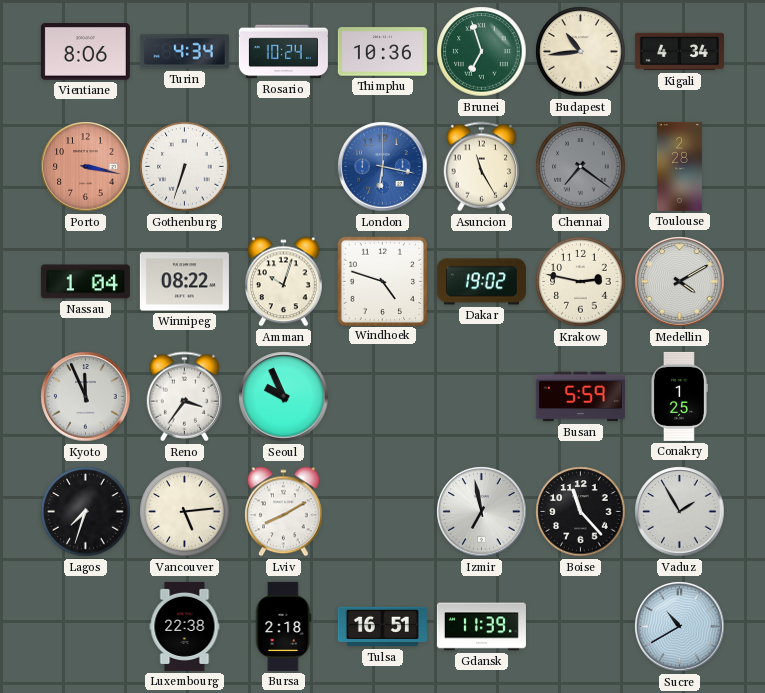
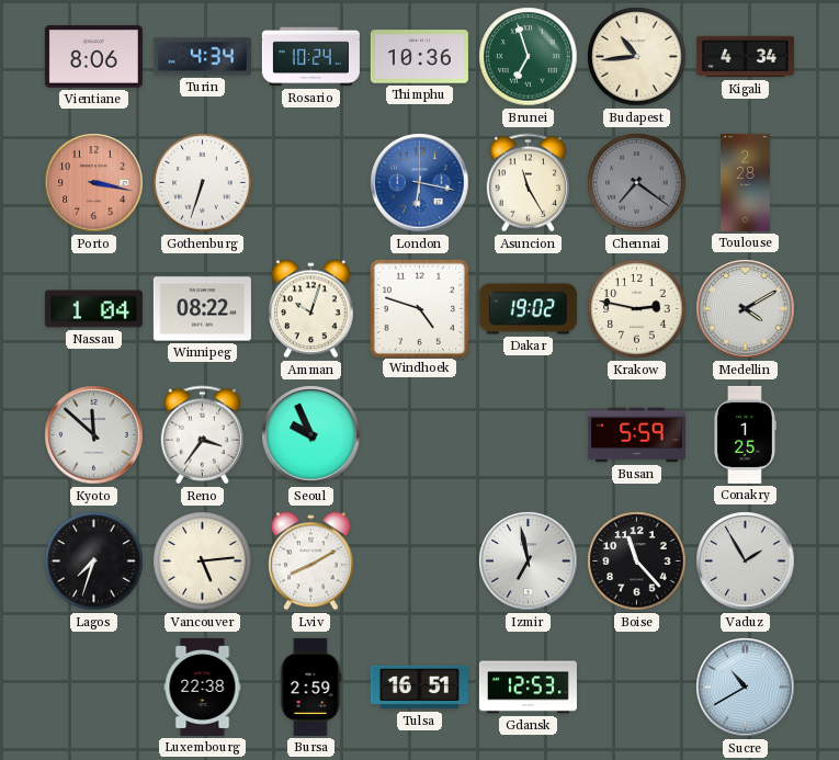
Kyoto: 11:56 -> 11:52
Bursa: 2:18 -> 2:59
Gdansk: 11:39 -> 12:53
